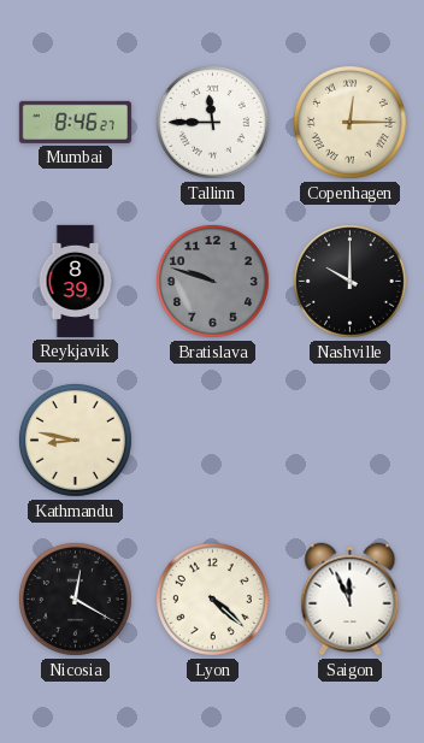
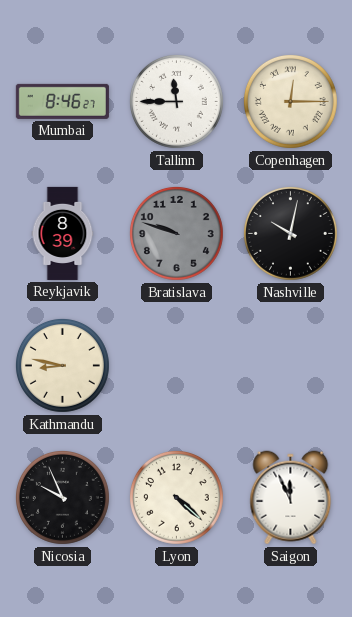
Nashville: 10:00 -> 10:02
Nicosia: 12:20 -> 9:56
